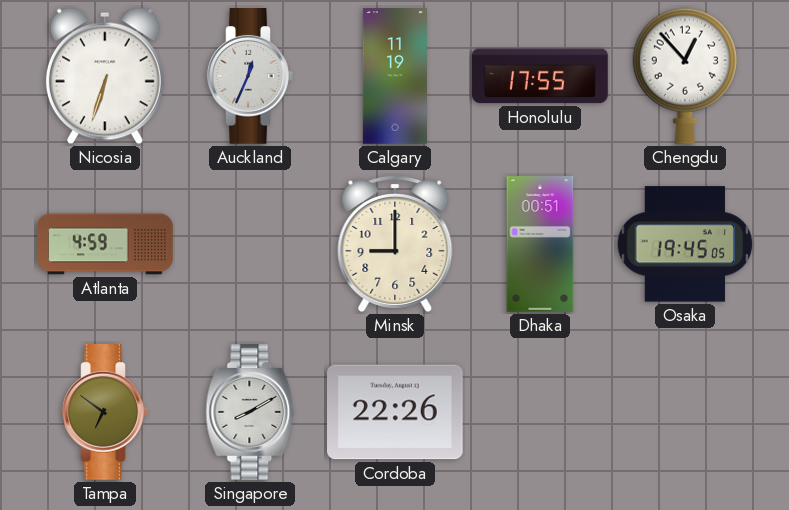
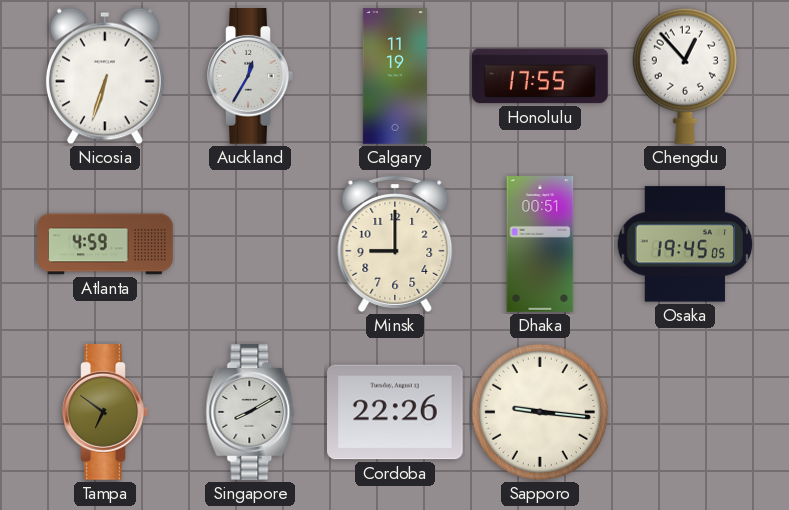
Auckland: 12:34 -> 12:35
Sapporo: none -> 9:16
